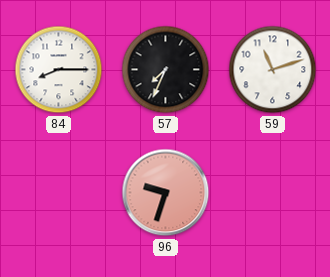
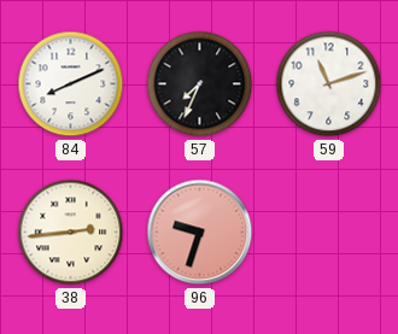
84: 8:15 -> 8:11
38: none -> 2:44
